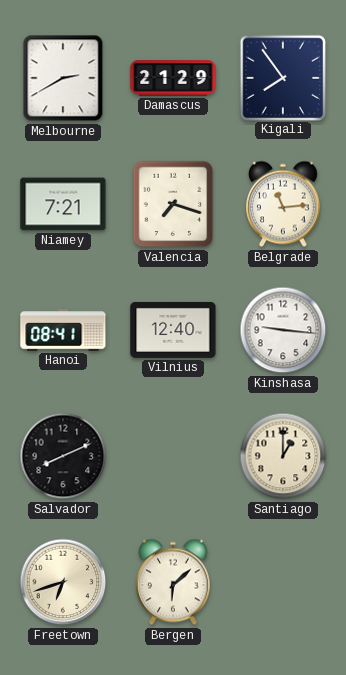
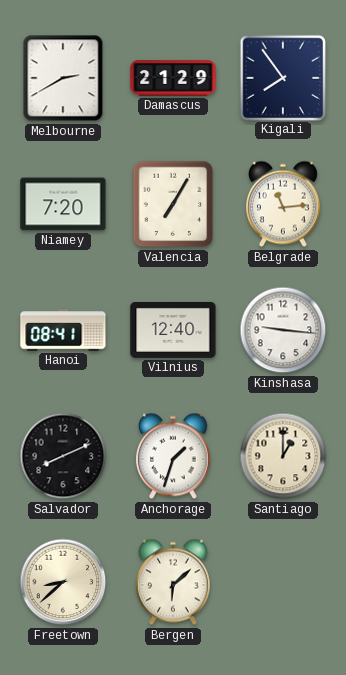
Niamey: 7:21 -> 7:20
Valencia: 7:18 -> 7:05
Anchorage: none -> 1:33
Freetown: 6:42 -> 8:38
